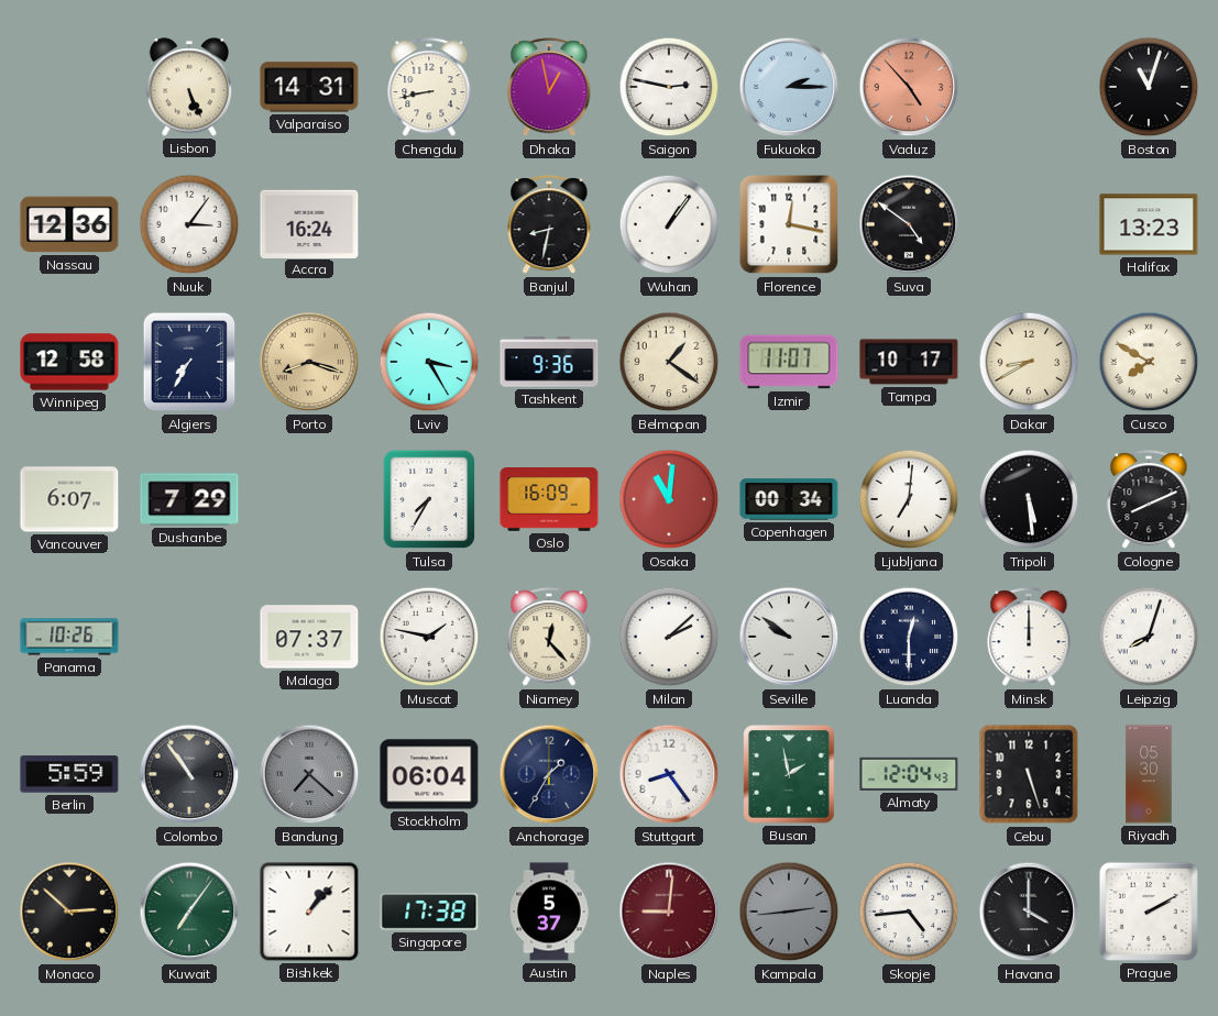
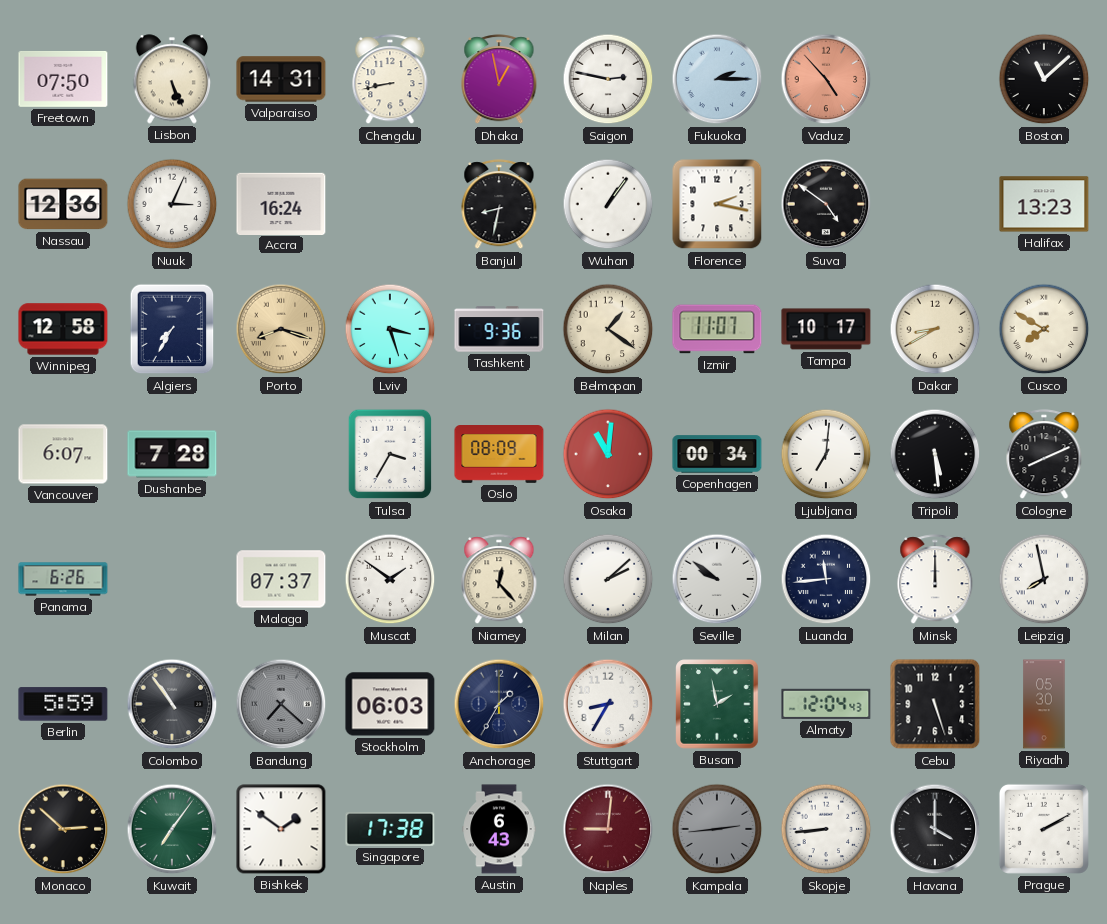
Freetown: none -> 07:50
Boston: 11:03 -> 11:08
Nuuk: 3:06 -> 3:04
Florence: 12:17 -> 2:17
Lviv: 3:25 -> 3:27
Dushanbe: 7:29 -> 7:28
Tulsa: 7:35 -> 3:35
Oslo: 16:09 -> 08:09
Panama: 10:26 -> 6:26
Muscat: 1:47 -> 1:51
Luanda: 12:30 -> 11:44
Leipzig: 8:03 -> 7:58
Stockholm: 06:04 -> 06:03
Stuttgart: 8:24 -> 8:35
Bishkek: 1:07 -> 1:51
Austin: 5:37 -> 6:43
Skopje: 4:44 -> 8:44
